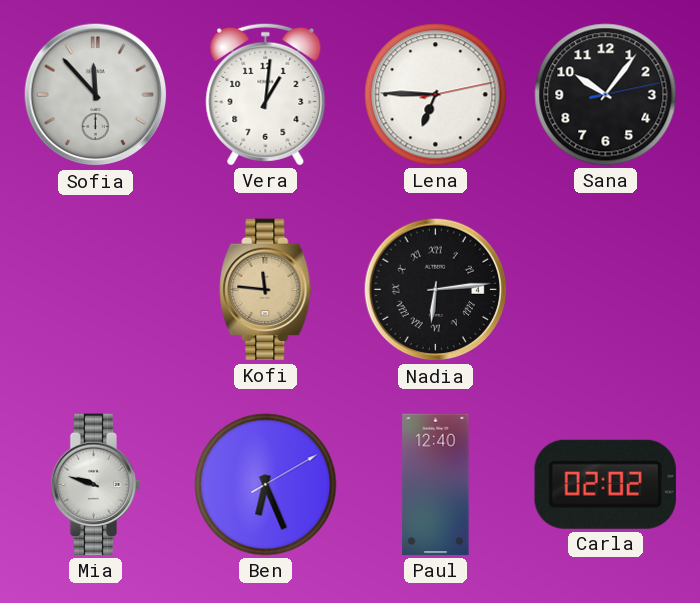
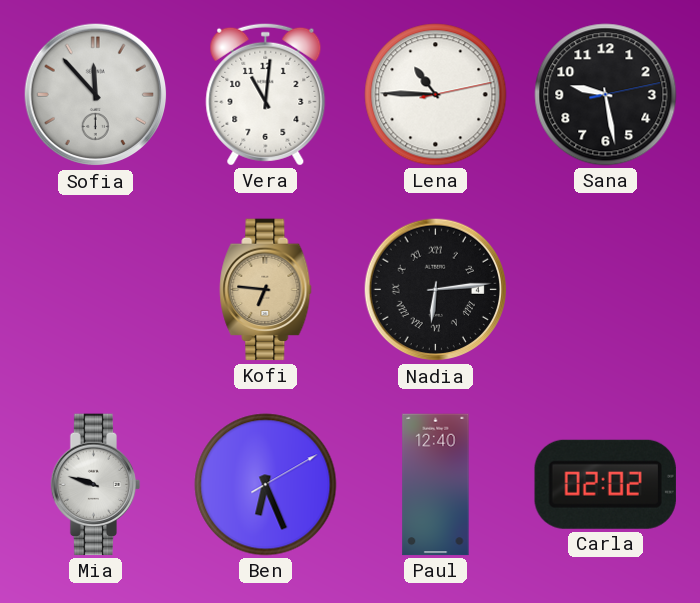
Vera: 1:01 -> 11:01
Lena: 6:45 -> 10:45
Sana: 10:06 -> 9:28
Kofi: 11:46 -> 6:46
